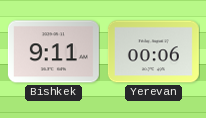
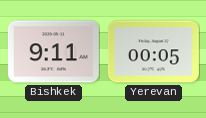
Yerevan: 00:06 -> 00:05
